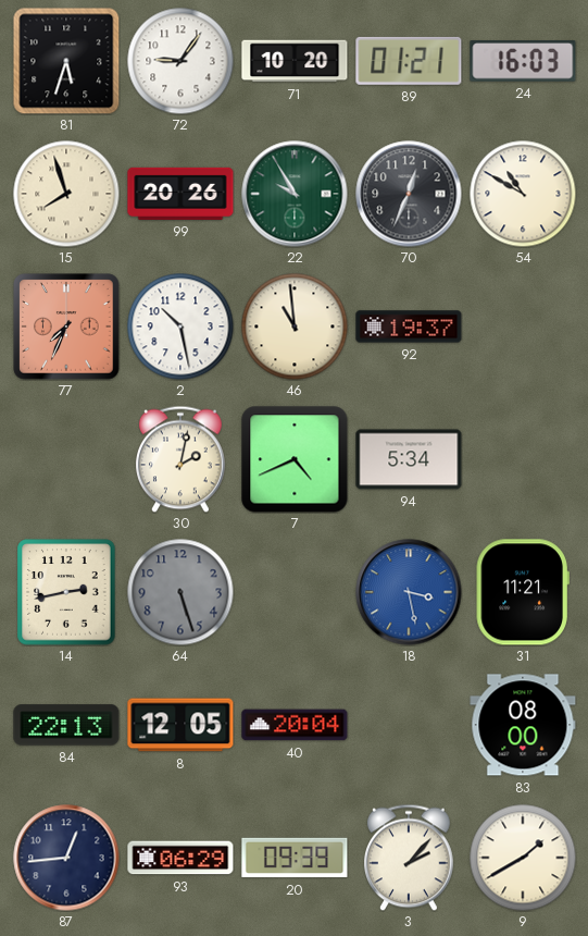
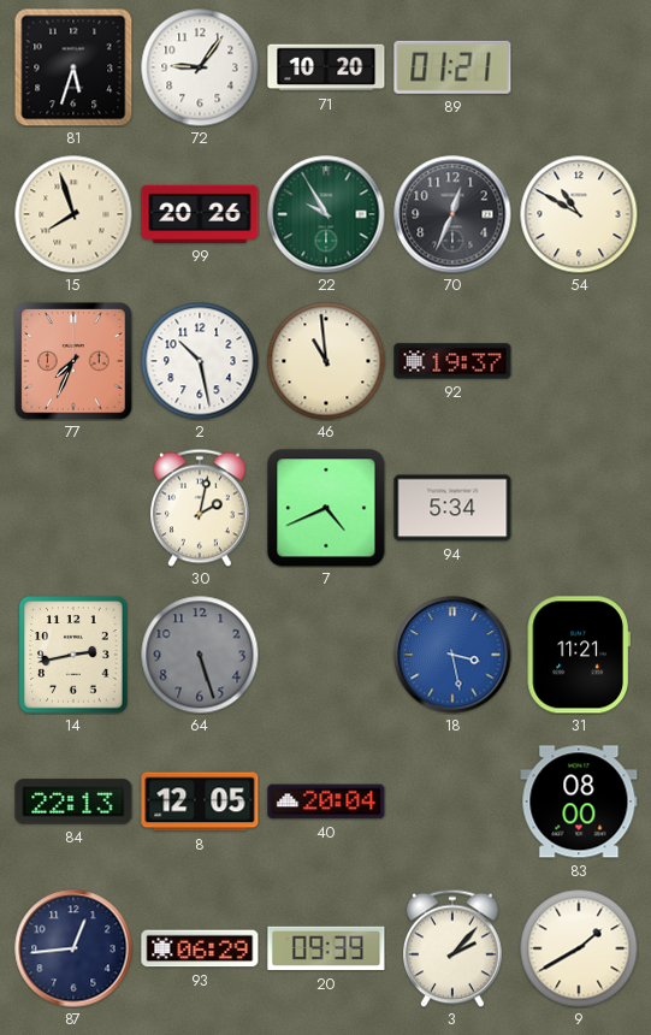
24: 16:03 -> none
